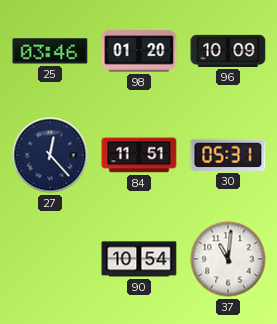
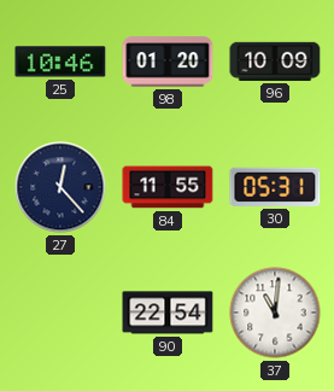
25: 03:46 -> 10:46
84: 11:51 -> 11:55
90: 10:54 -> 22:54
